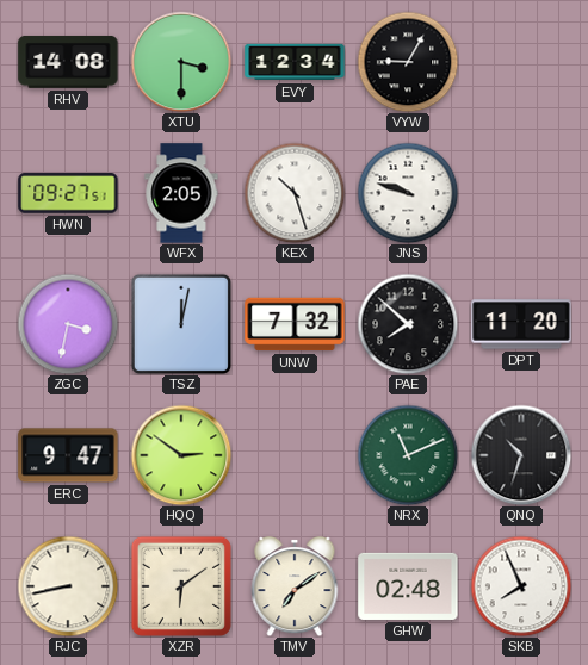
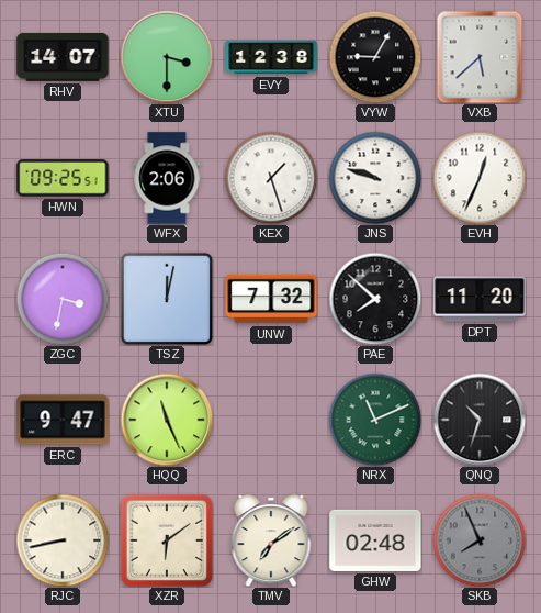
RHV: 14:08 -> 14:07
EVY: 12:34 -> 12:38
VXB: none -> 5:38
HWN: 09:27 -> 09:25
WFX: 2:05 -> 2:06
KEX: 10:27 -> 1:27
EVH: none -> 12:34
HQQ: 2:51 -> 11:26
SKB dial: white -> grey
